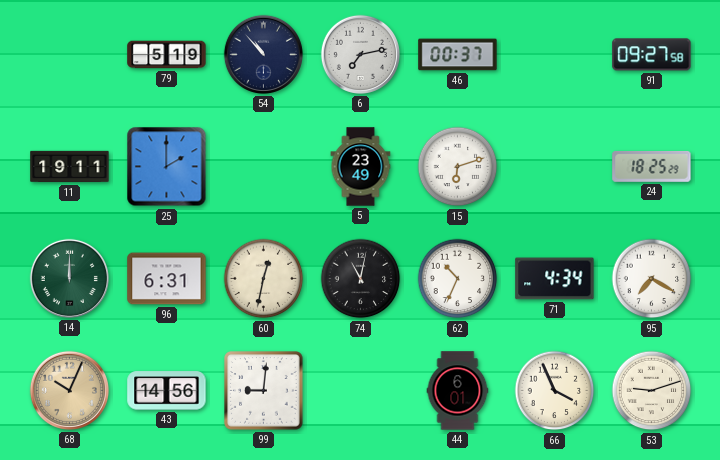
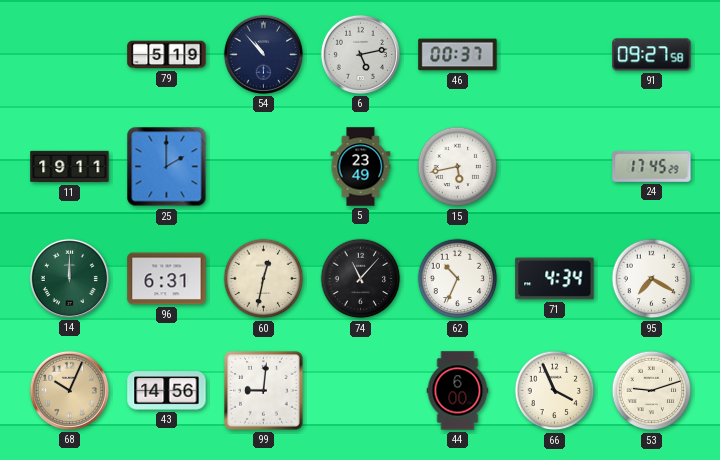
6: 7:13 -> 5:13
15: 6:12 -> 5:43
24: 18:25 -> 17:45
74: 11:02 -> 11:07
44: 6:01 -> 6:00
